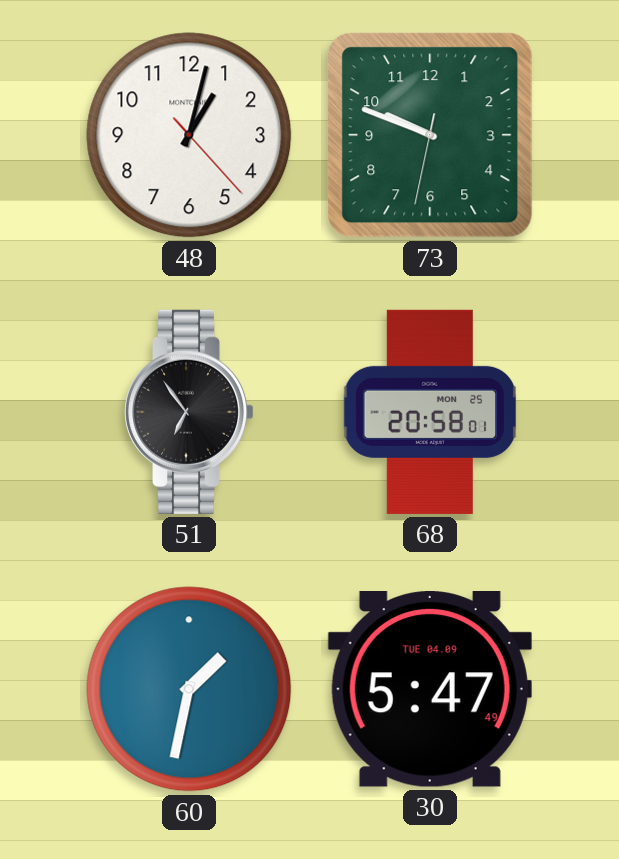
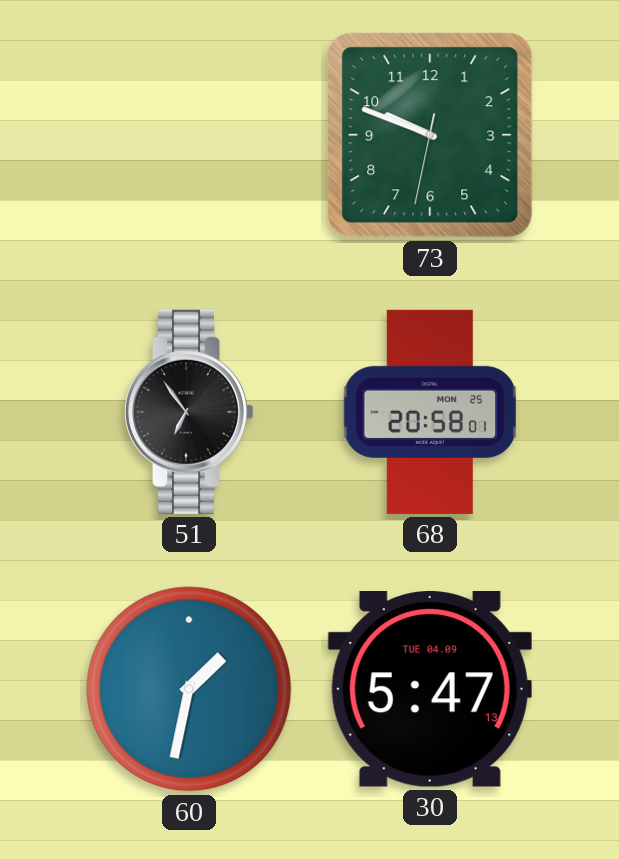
48: 1:02 -> none
30: 5:47:49 -> 5:47:13
